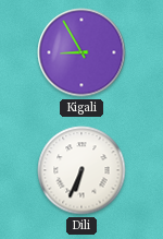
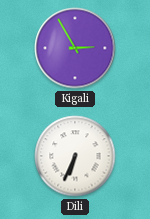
Kigali: 8:55 -> 2:55
